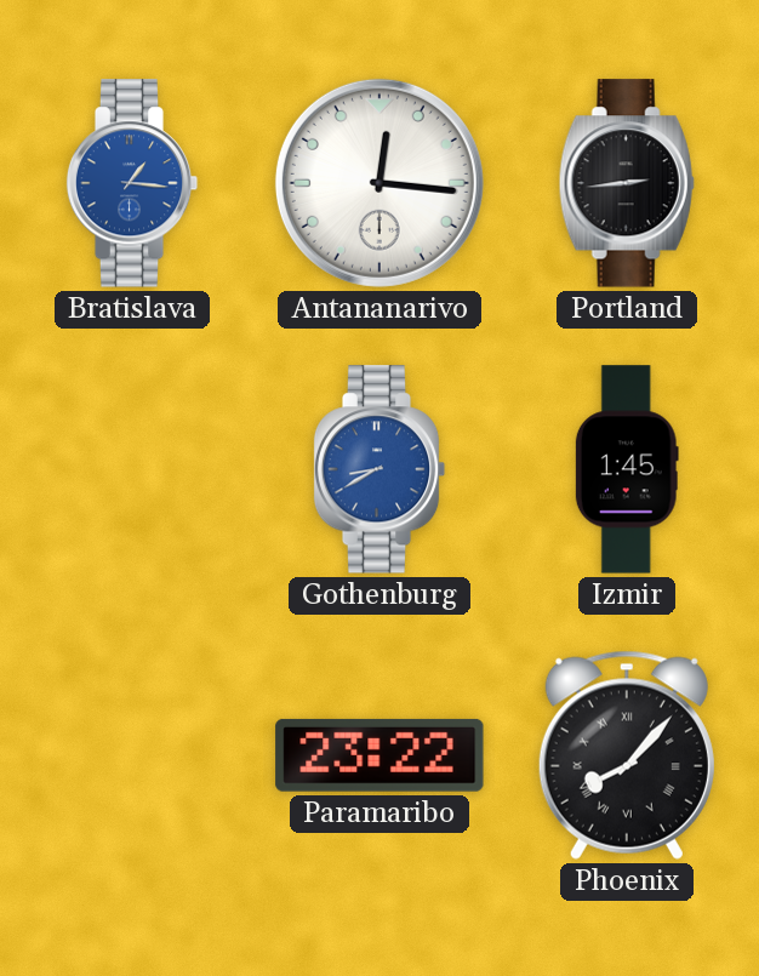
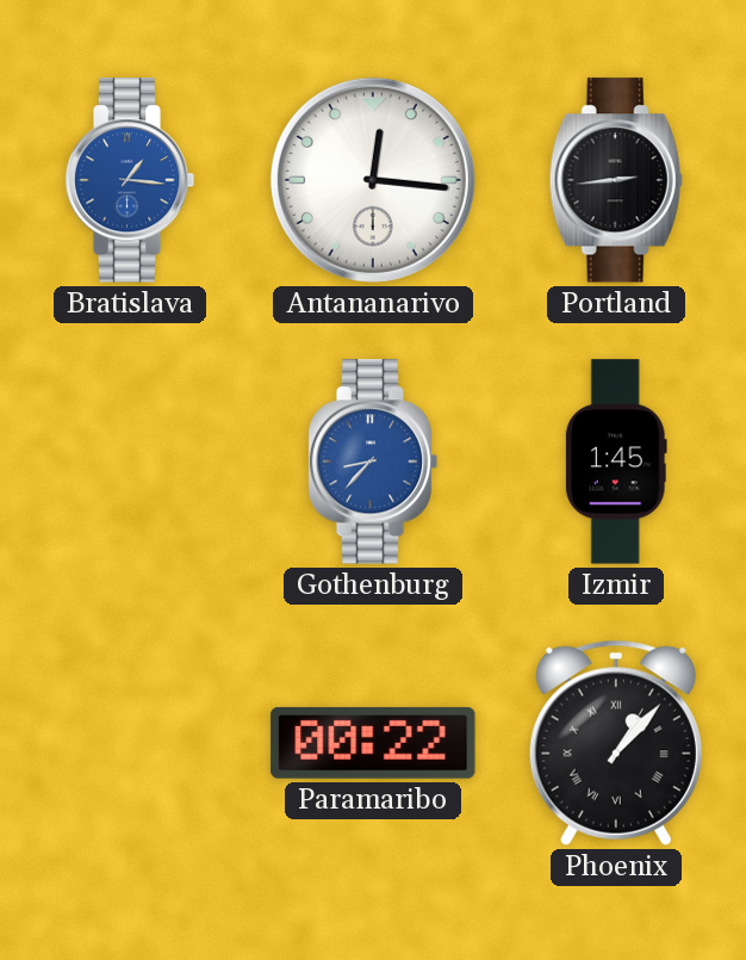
Gothenburg: 8:40 -> 8:37
Paramaribo: 23:22 -> 00:22
Phoenix: 8:07 -> 1:07
